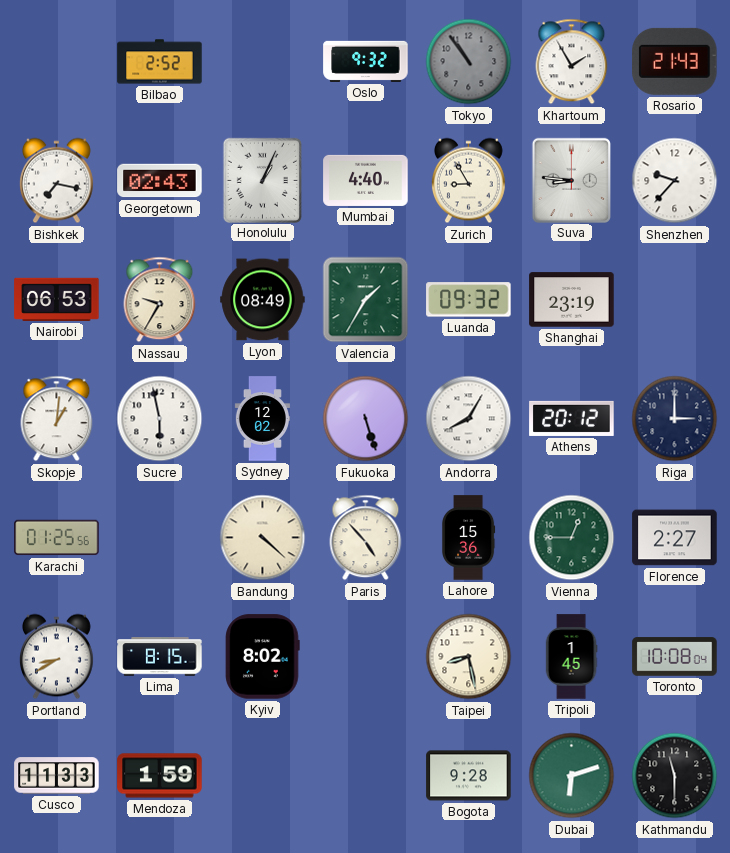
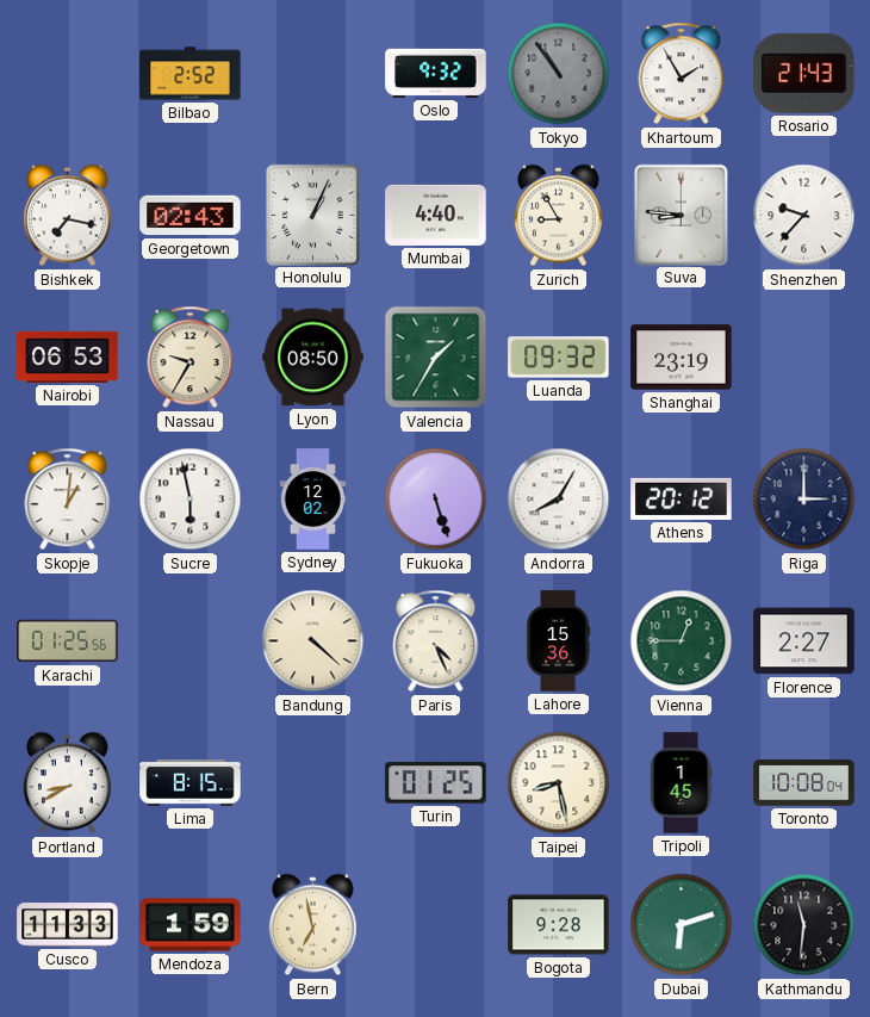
Lyon: 08:49 -> 08:50
Paris: 4:53 -> 4:26
Kyiv: 8:02 -> none
Turin: none -> 01:25
Bern: none -> 6:58
Kathmandu: 11:30 -> 11:31
